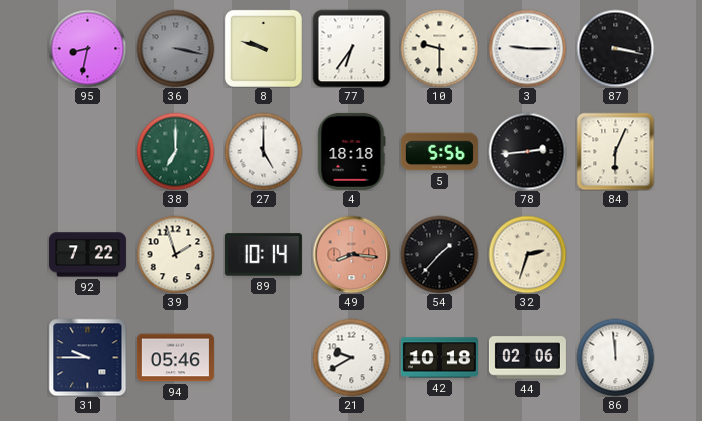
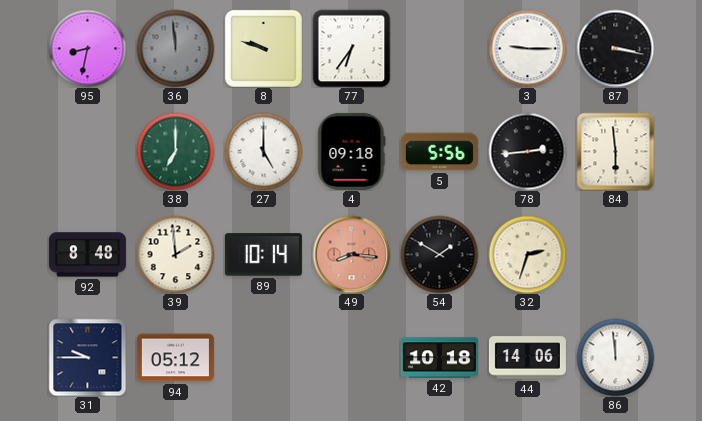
36: 3:17 -> 11:59
10: 9:30 -> none
4: 18:18 -> 09:18
84: 6:04 -> 5:59
92: 7:22 -> 8:48
39: 1:57 -> 1:59
54: 1:37 -> 1:50
94: 05:46 -> 05:12
21: 9:40 -> none
44: 02:06 -> 14:06
